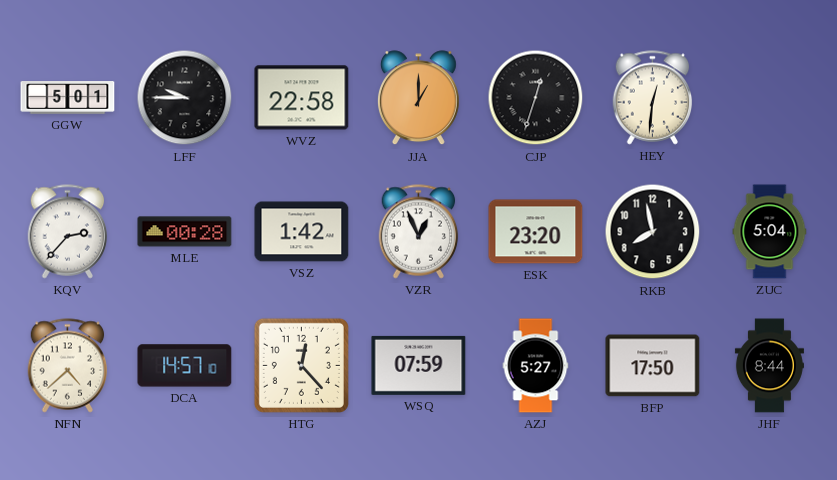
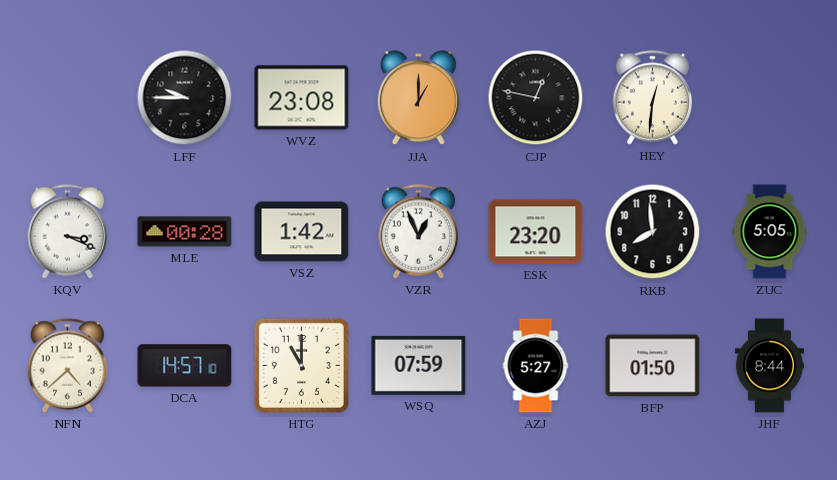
GGW: 5:01 -> none
WVZ: 22:58 -> 23:08
CJP: 12:33 -> 12:47
KQV: 2:37 -> 3:19
RKB: 7:58 -> 7:59
ZUC: 5:04 -> 5:05
HTG: 12:23 -> 11:00
BFP: 17:50 -> 01:50
